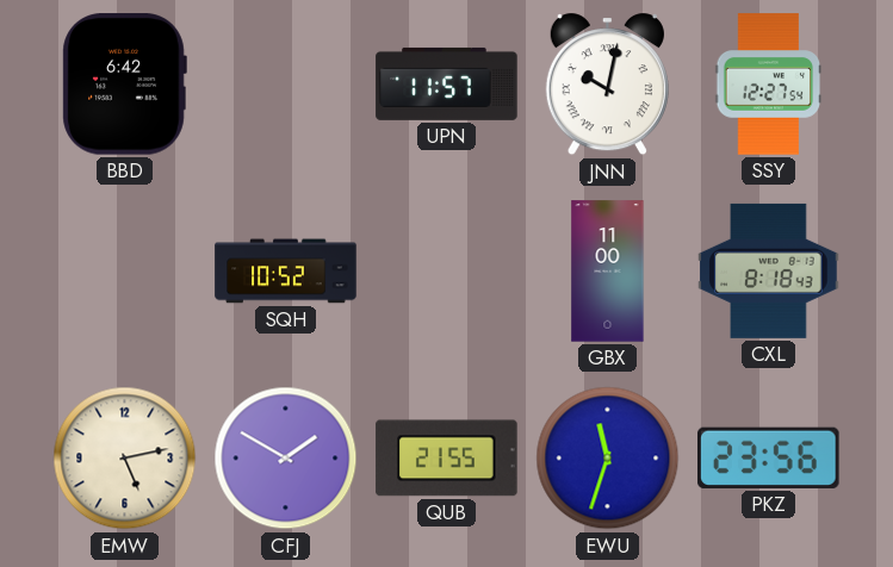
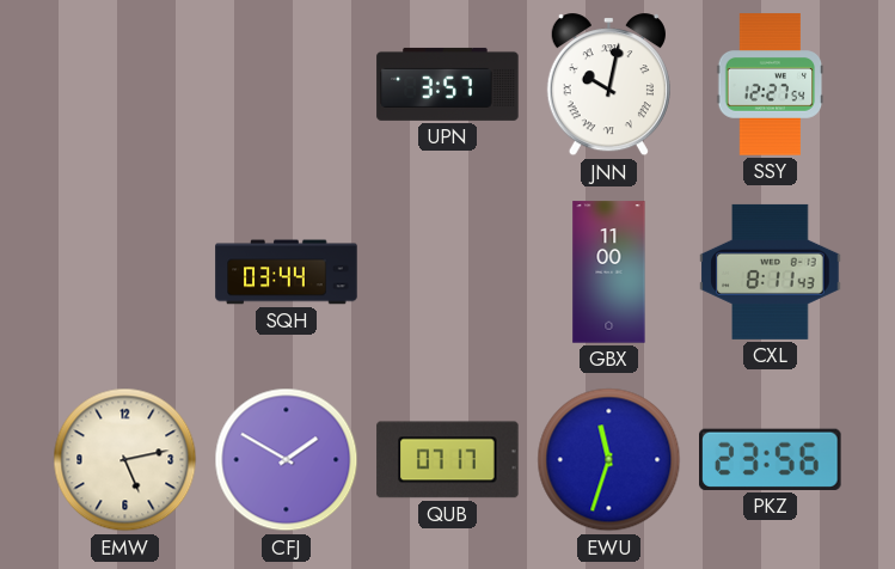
BBD: 6:42 -> none
UPN: 11:57 -> 3:57
SQH: 10:52 -> 03:44
CXL: 8:18 -> 8:11
QUB: 21:55 -> 07:17
